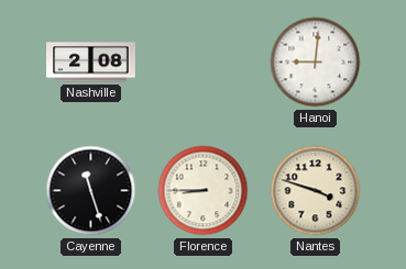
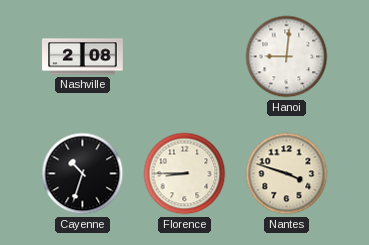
Cayenne: 11:27 -> 10:33
